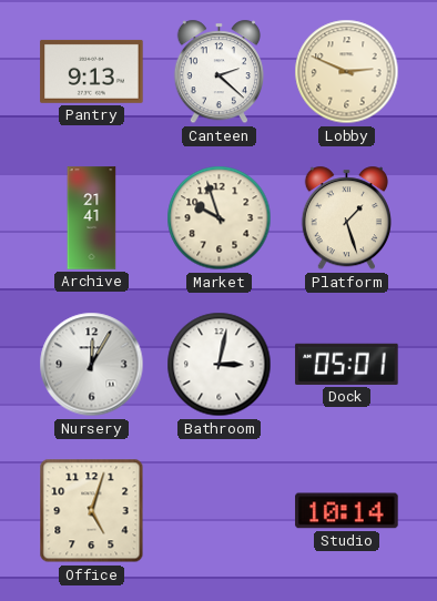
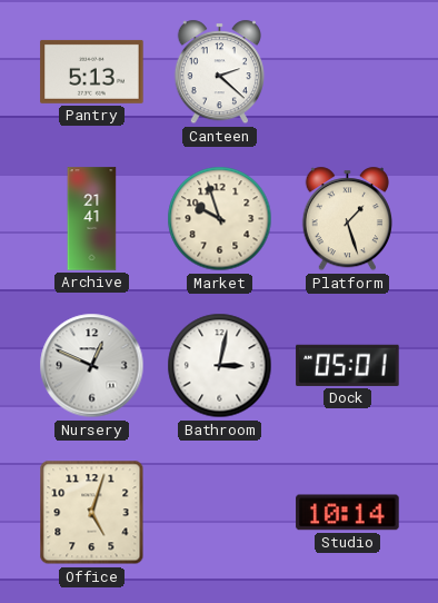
Pantry: 9:13 -> 5:13
Lobby: 2:49 -> none
Nursery: 12:05 -> 12:49
